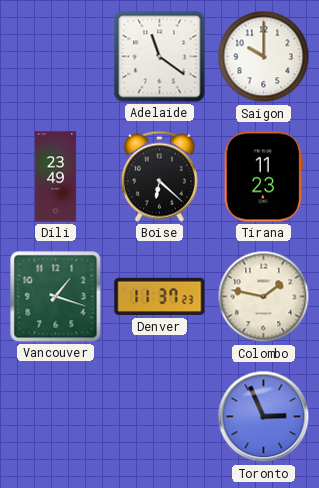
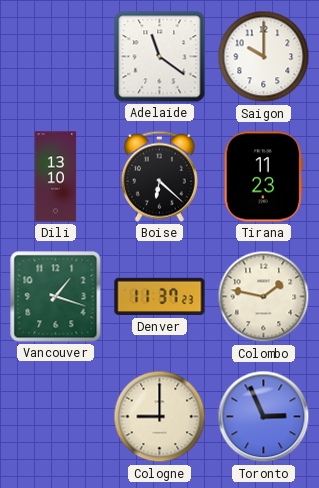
Dili: 23:49 -> 13:10
Cologne: none -> 9:00
